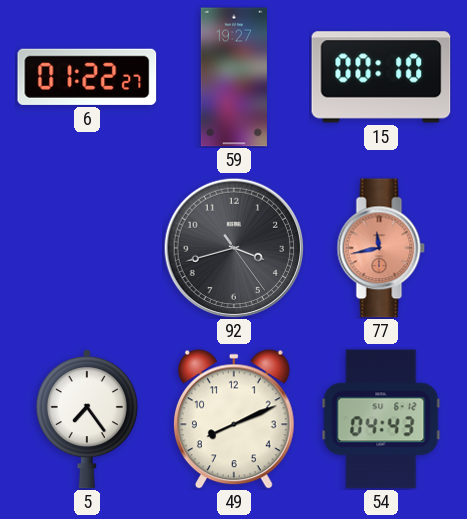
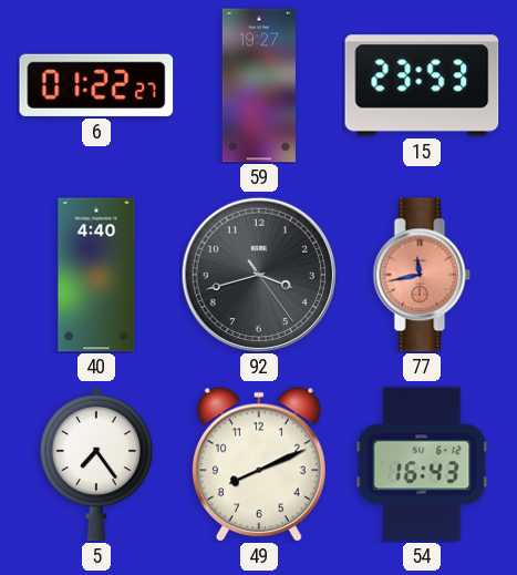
15: 00:10 -> 23:53
40: none -> 4:40
54: 04:43 -> 16:43
